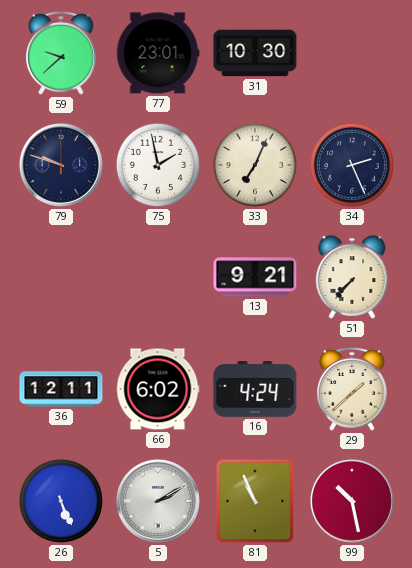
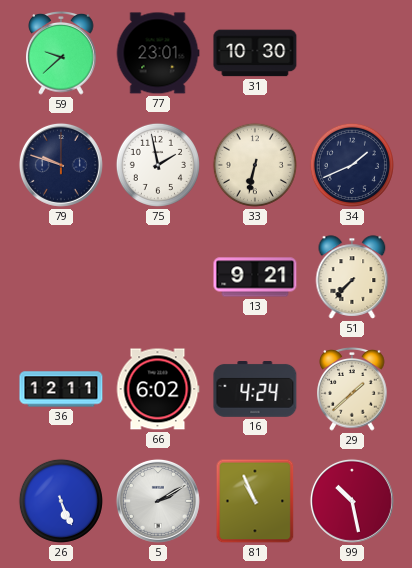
33: 7:04 -> 6:32
34: 2:26 -> 1:41
